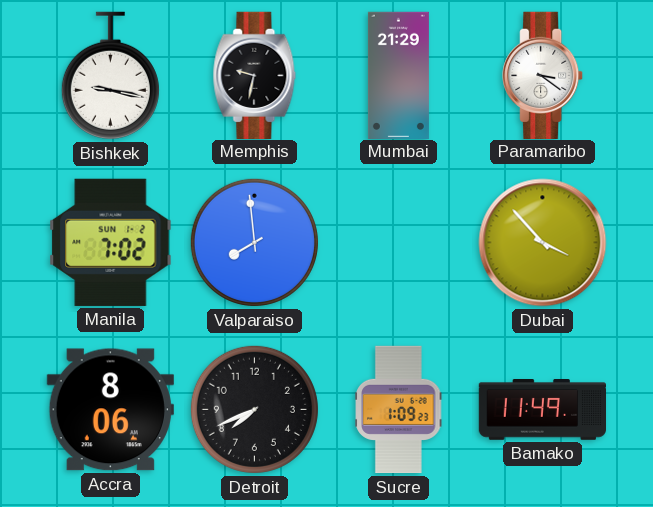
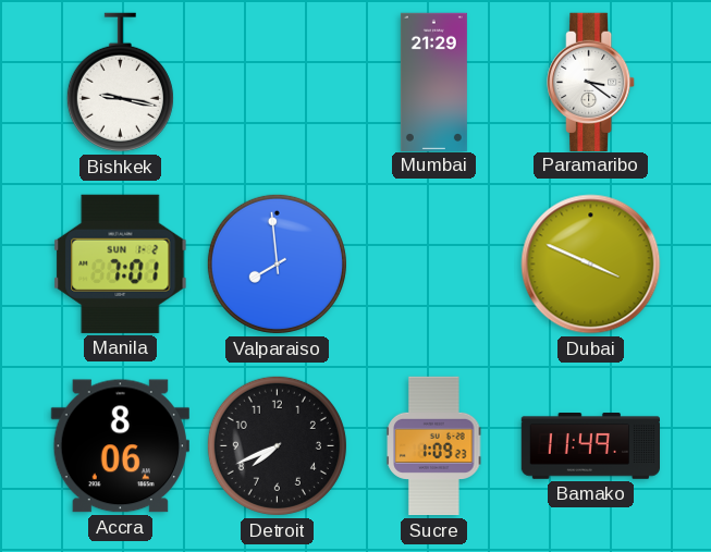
Memphis: 9:32 -> none
Manila: 7:02 -> 7:01
Dubai: 3:53 -> 3:49
